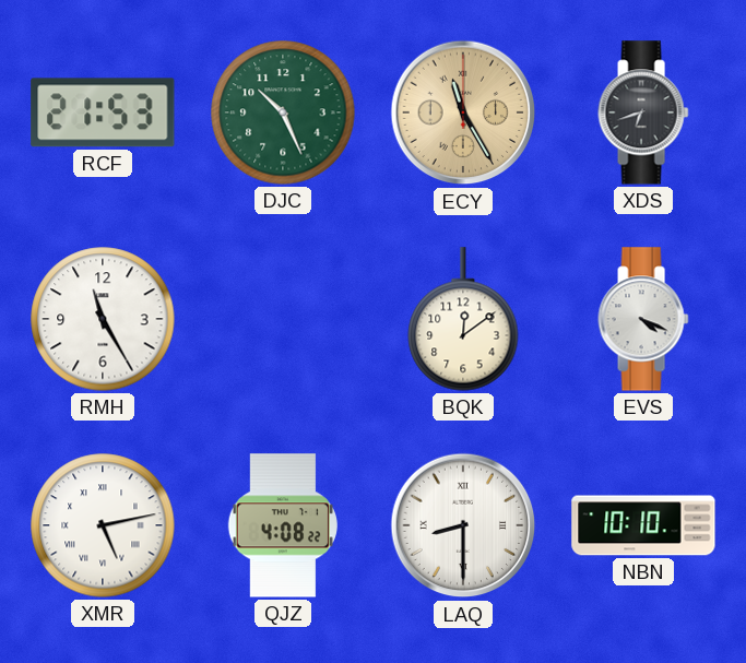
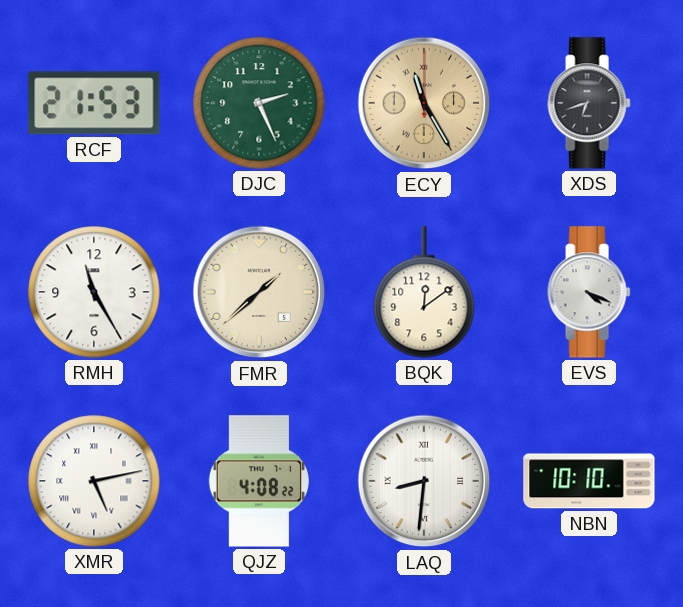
DJC: 10:26 -> 2:26
FMR: none -> 1:38
LAQ: 8:30 -> 8:31
